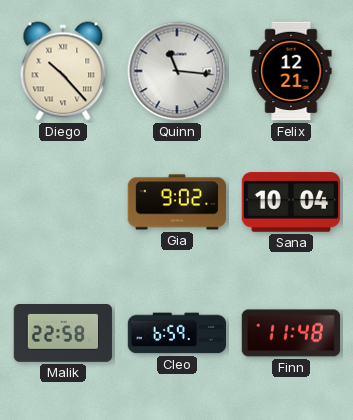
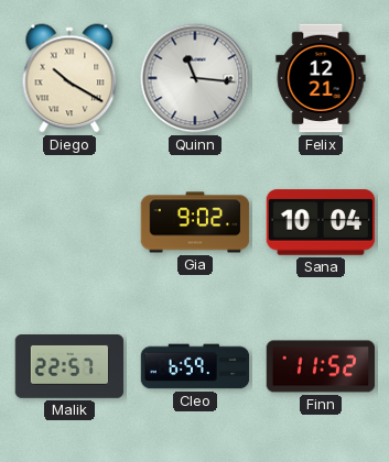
Diego: 10:23 -> 10:20
Malik: 22:58 -> 22:57
Finn: 11:48 -> 11:52
